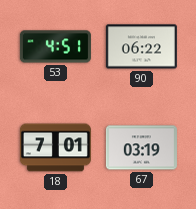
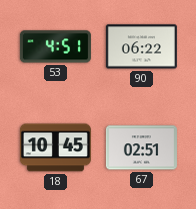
18: 7:01 -> 10:45
67: 03:19 -> 02:51
